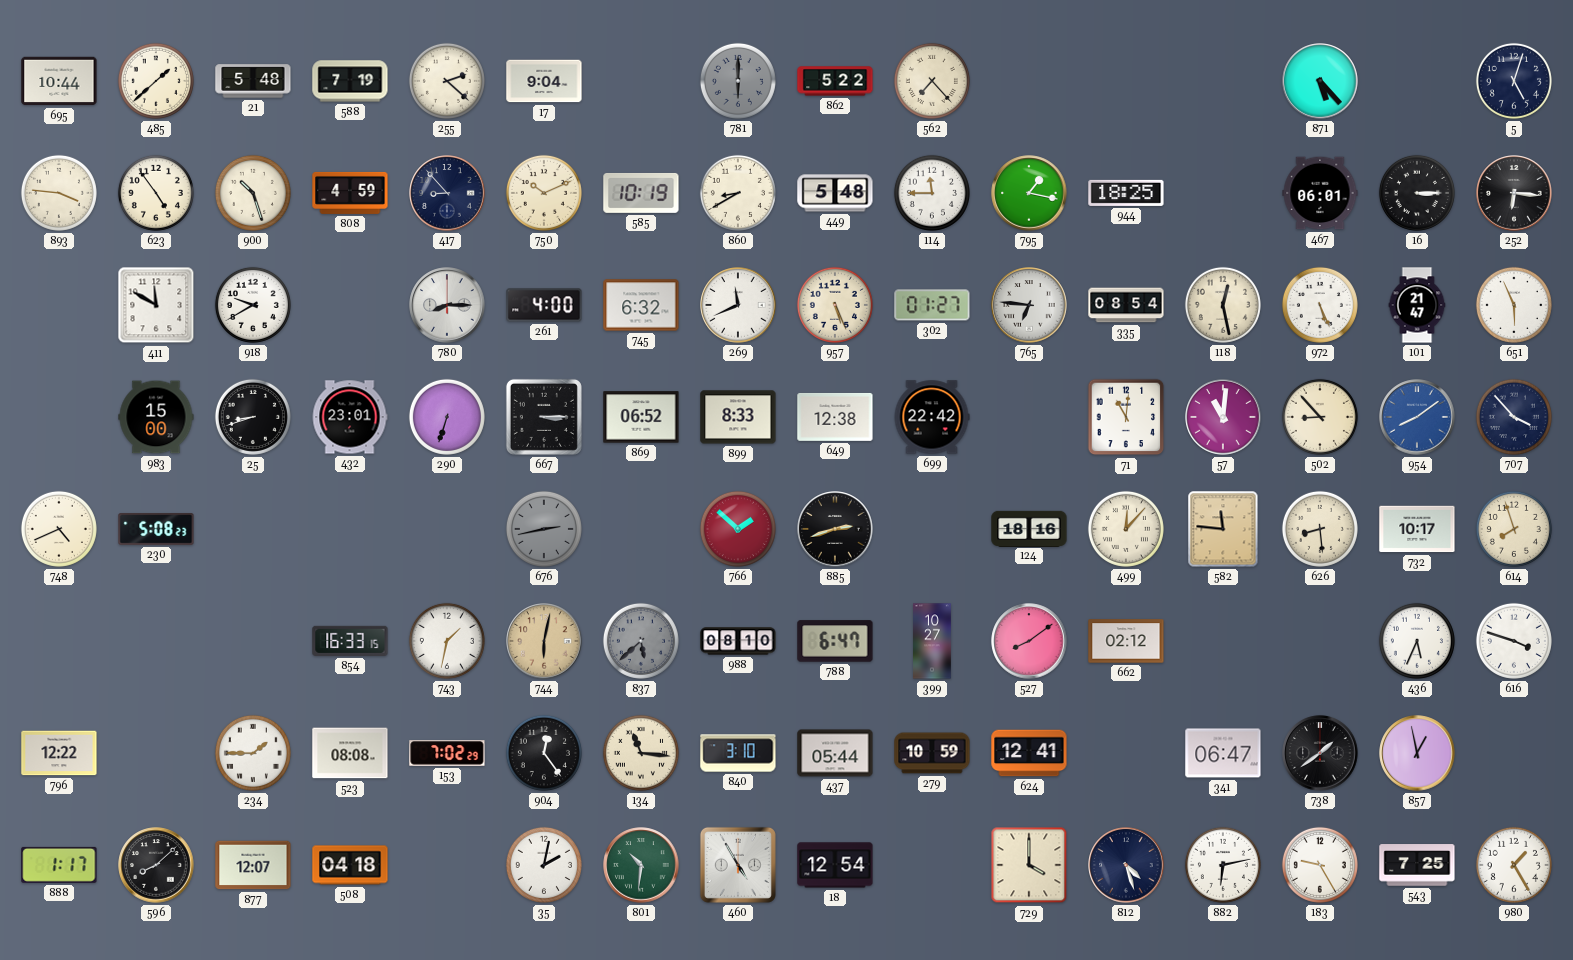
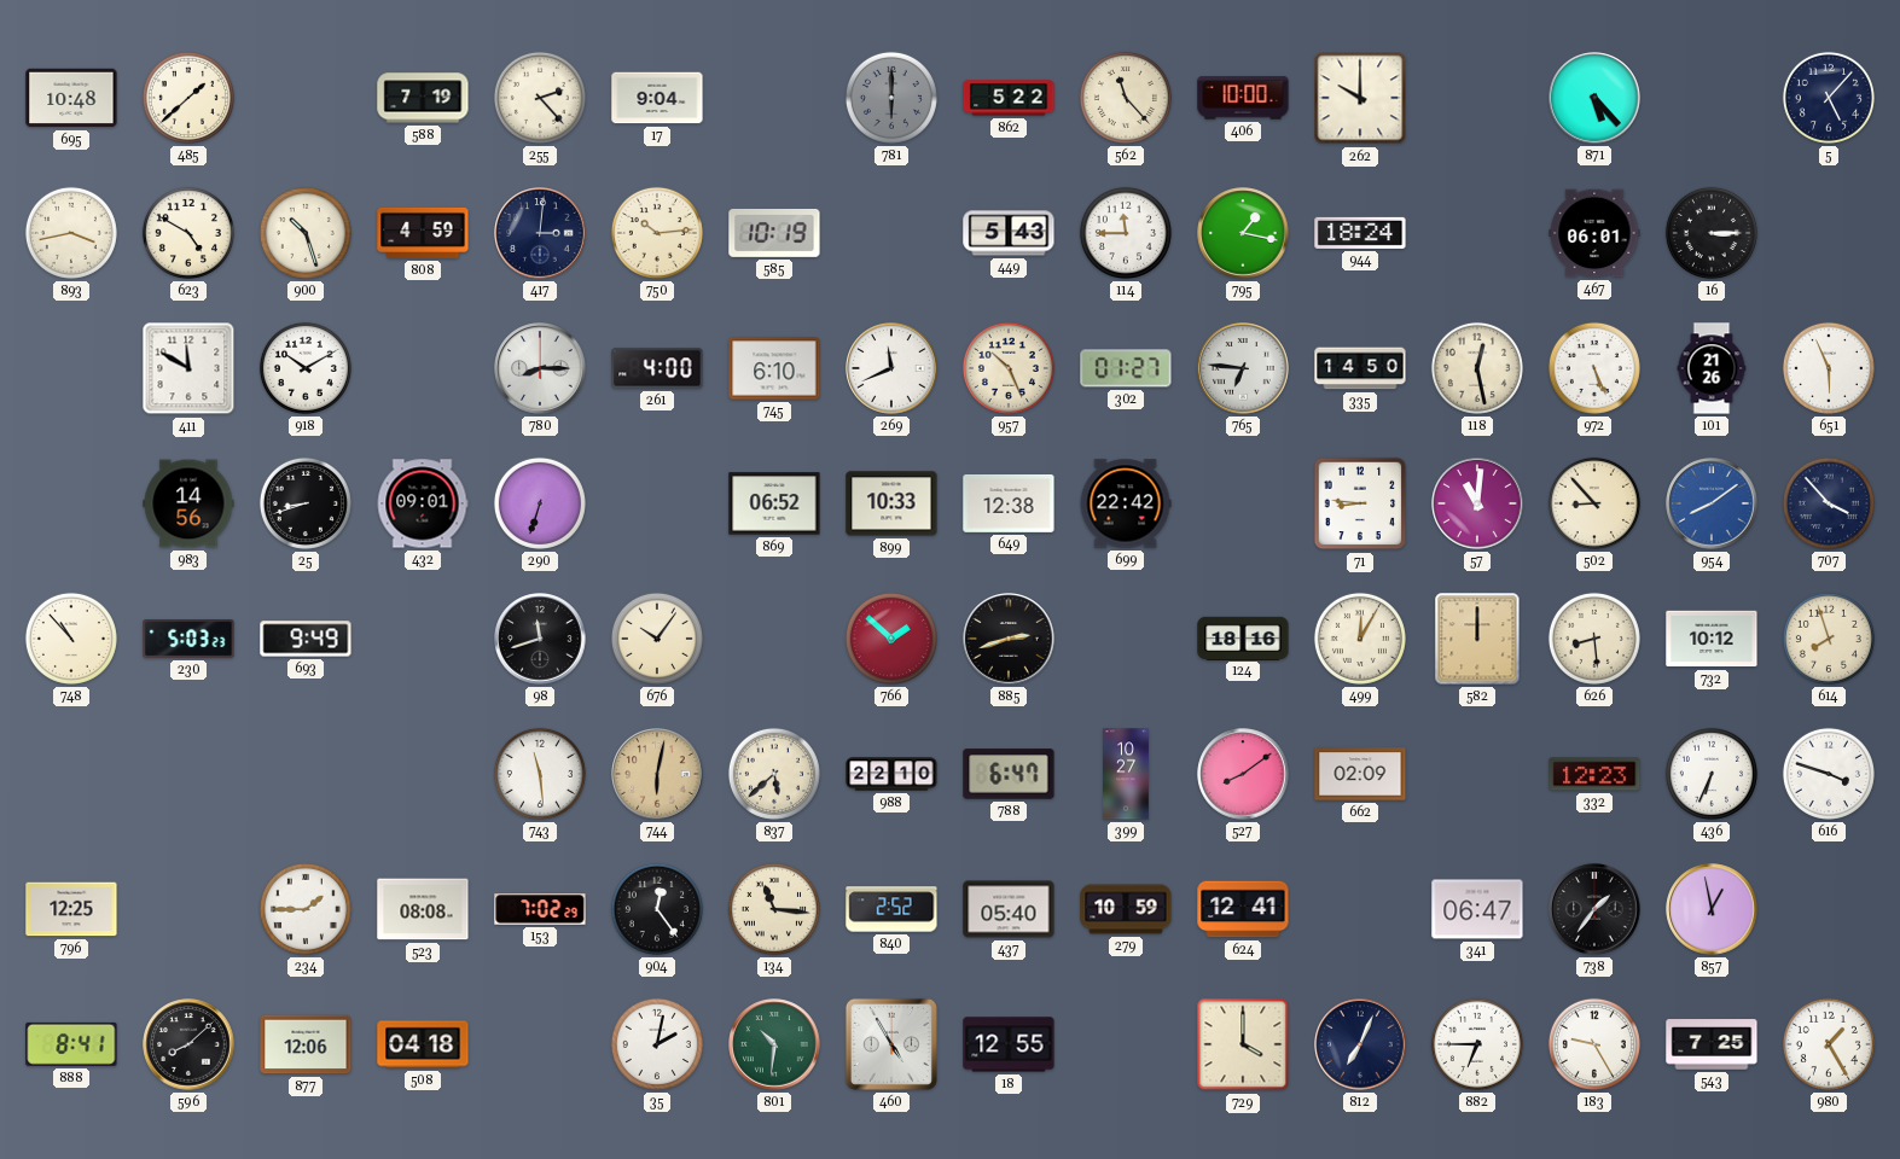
695: 10:44 -> 10:48
21: 5:48 -> none
255: 2:22 -> 2:23
562: 7:23 -> 11:23
406: none -> 10:00
262: none -> 10:00
5: 5:03 -> 5:07
893: 3:46 -> 3:43
623: 4:54 -> 4:50
417: 8:53 -> 3:01
750: 10:11 -> 10:14
860: 8:40 -> none
449: 5:48 -> 5:43
944: 18:25 -> 18:24
252: 6:16 -> none
918: 9:40 -> 10:10
745: 6:32 -> 6:10
957: 5:26 -> 10:26
335: 08:54 -> 14:50
101: 21:47 -> 21:26
983: 15:00 -> 14:56
432: 23:01 -> 09:01
667: 3:15 -> none
899: 8:33 -> 10:33
71: 11:01 -> 8:46
748: 4:41 -> 10:53
230: 5:08 -> 5:03
693: none -> 9:49
98: none -> 11:42
676: 2:43 -> 10:06
676 dial: grey -> cream
499: 12:07 -> 12:05
582: 11:46 -> 12:00
732: 10:17 -> 10:12
854: 16:33 -> none
743: 1:32 -> 11:29
837 dial: grey -> cream
988: 08:10 -> 22:10
662: 02:12 -> 02:09
332: none -> 12:23
436: 5:34 -> 6:34
796: 12:22 -> 12:25
840: 3:10 -> 2:52
437: 05:44 -> 05:40
738: 1:39 -> 1:36
888: 1:17 -> 8:41
877: 12:07 -> 12:06
18: 12:54 -> 12:55
812: 4:27 -> 7:04
882: 6:13 -> 6:45
